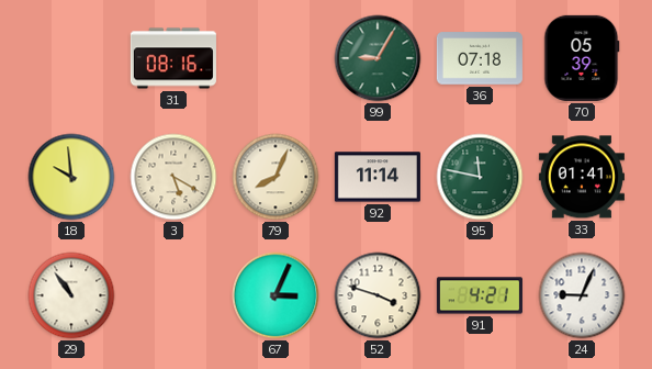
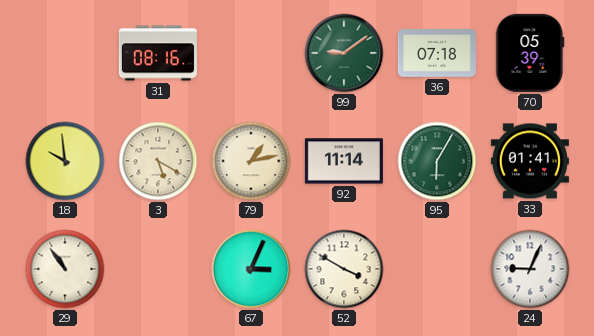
99: 9:05 -> 9:09
79: 8:04 -> 1:13
95: 11:47 -> 6:05
52: 3:48 -> 3:50
91: 4:21 -> none
